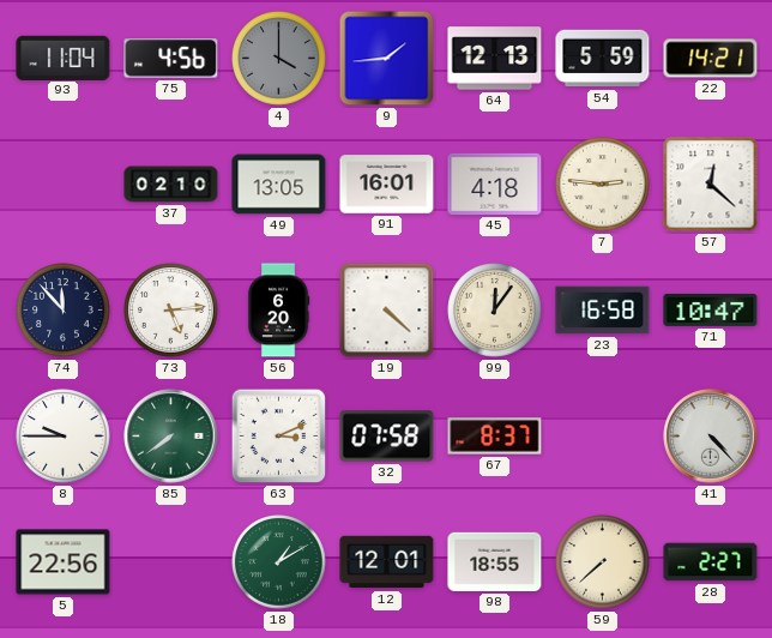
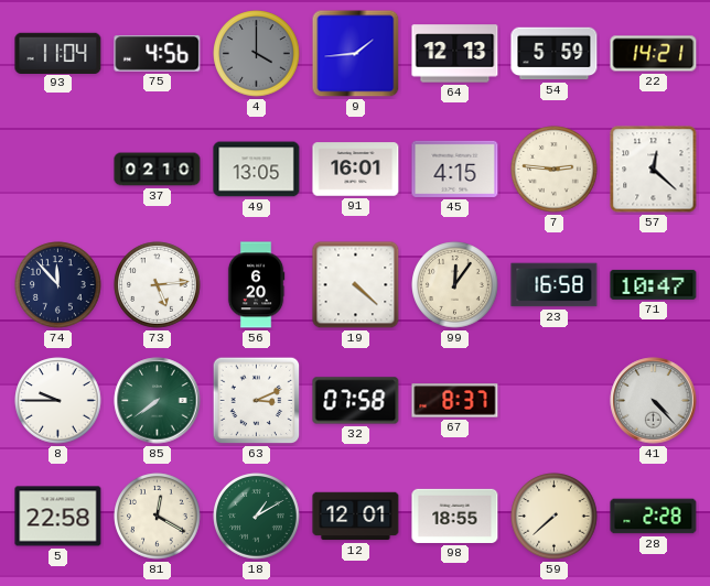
45: 4:18 -> 4:15
5: 22:56 -> 22:58
81: none -> 12:20
28: 2:27 -> 2:28
